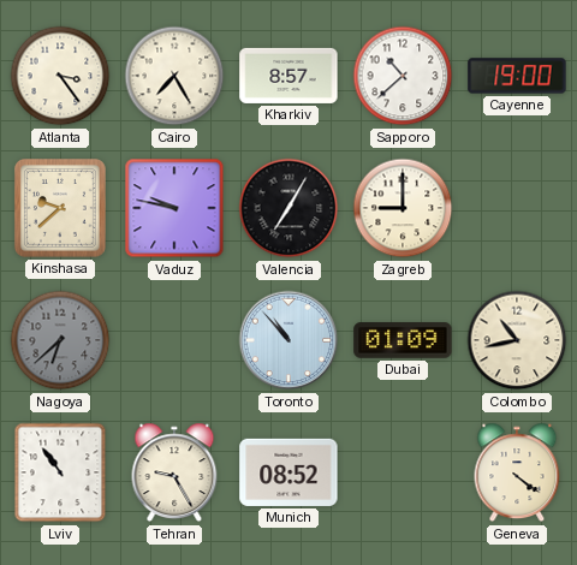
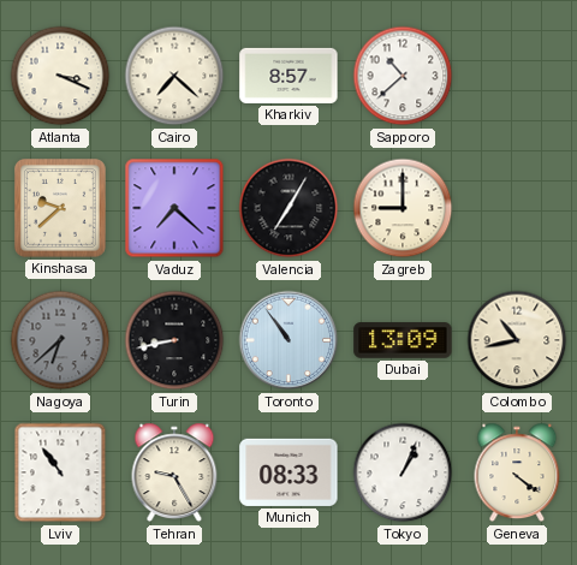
Atlanta: 3:24 -> 3:19
Cairo: 7:25 -> 7:22
Cayenne: 19:00 -> none
Vaduz: 9:47 -> 7:22
Turin: none -> 8:43
Toronto: 10:53 -> 10:54
Dubai: 01:09 -> 13:09
Munich: 08:52 -> 08:33
Tokyo: none -> 1:04
